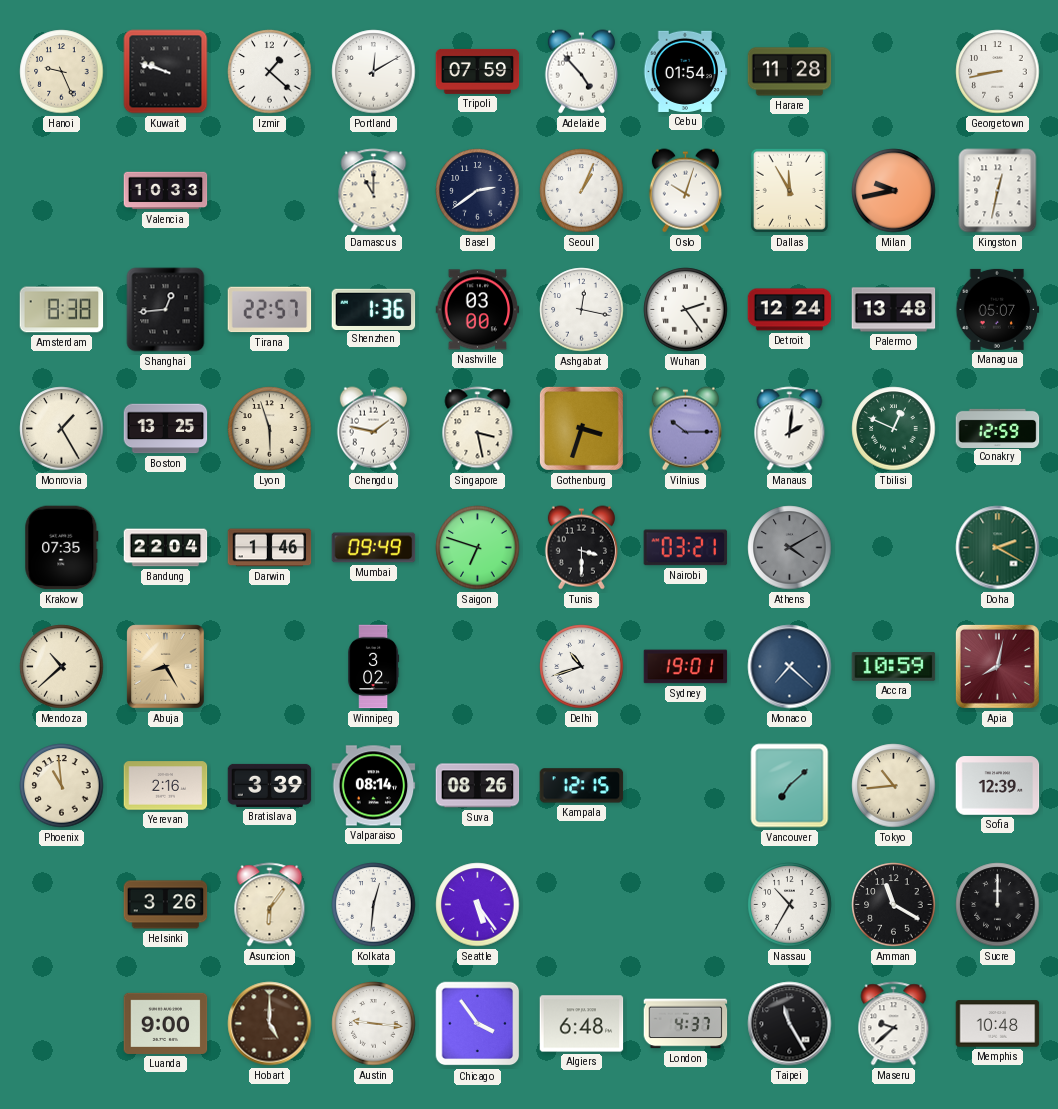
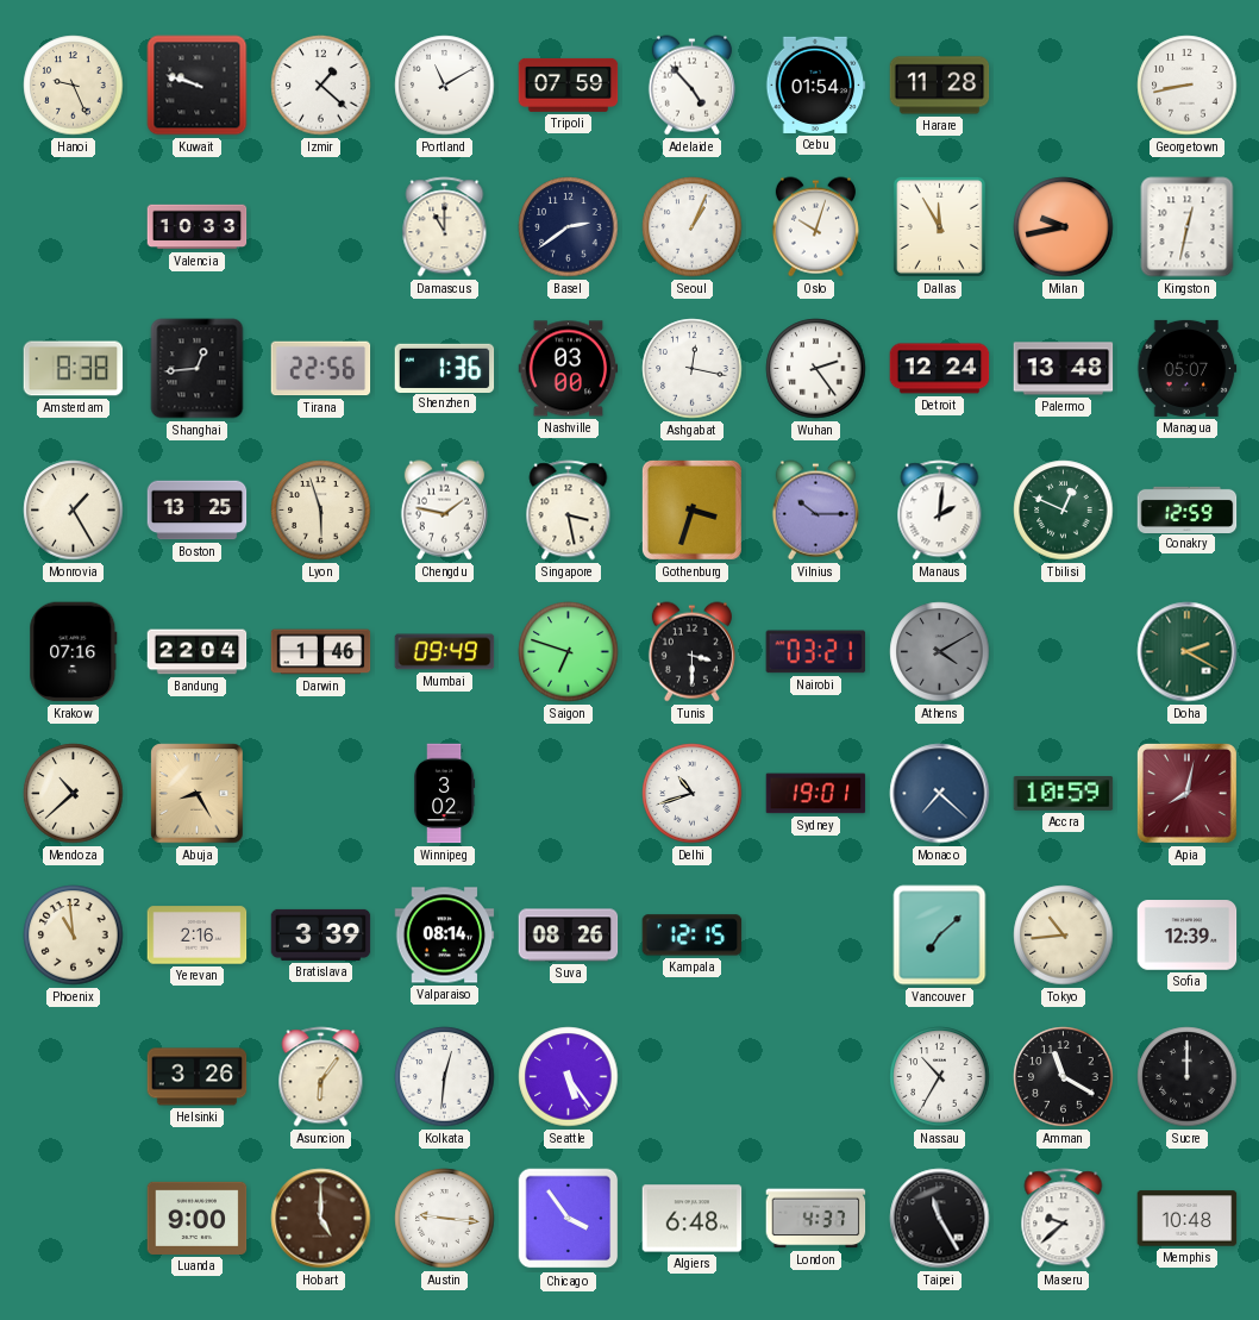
Portland: 12:10 -> 11:10
Tirana: 22:57 -> 22:56
Krakow: 07:35 -> 07:16
